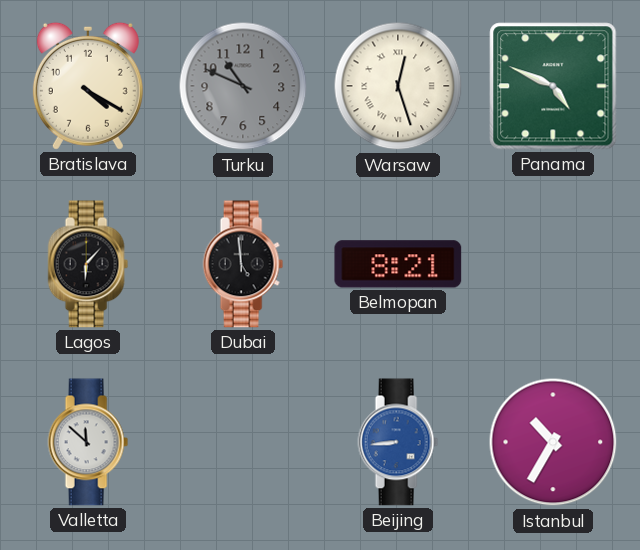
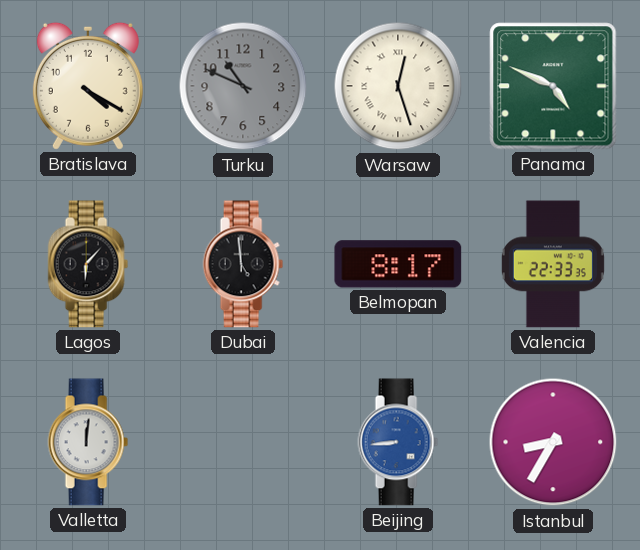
Belmopan: 8:21 -> 8:17
Valencia: none -> 22:33
Valletta: 11:52 -> 12:01
Istanbul: 10:35 -> 8:35
